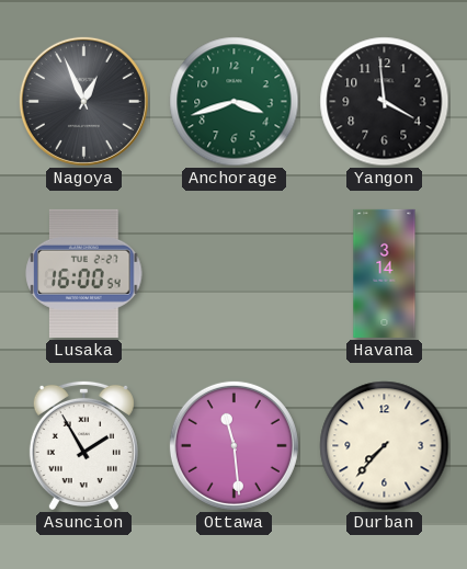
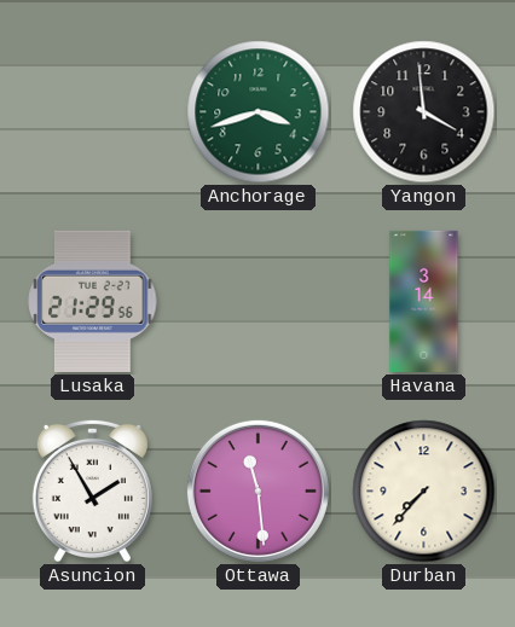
Nagoya: 12:56 -> none
Lusaka: 16:00 -> 21:29
